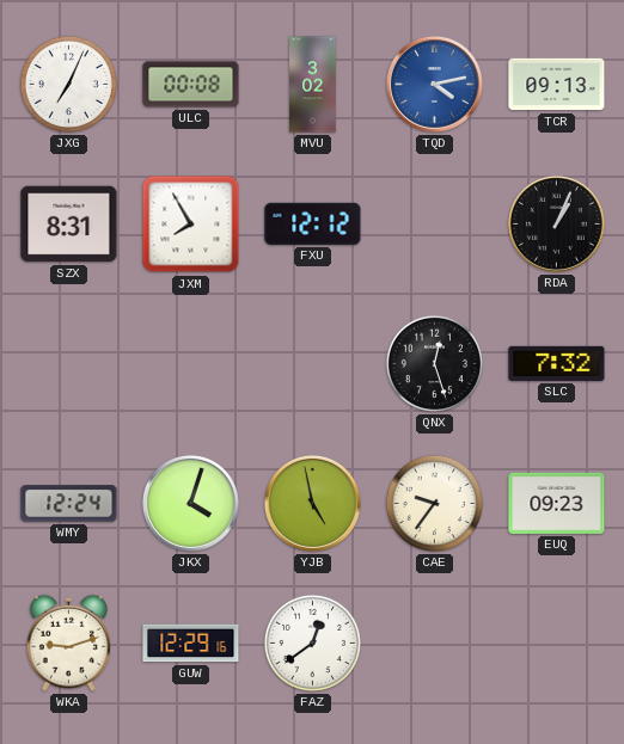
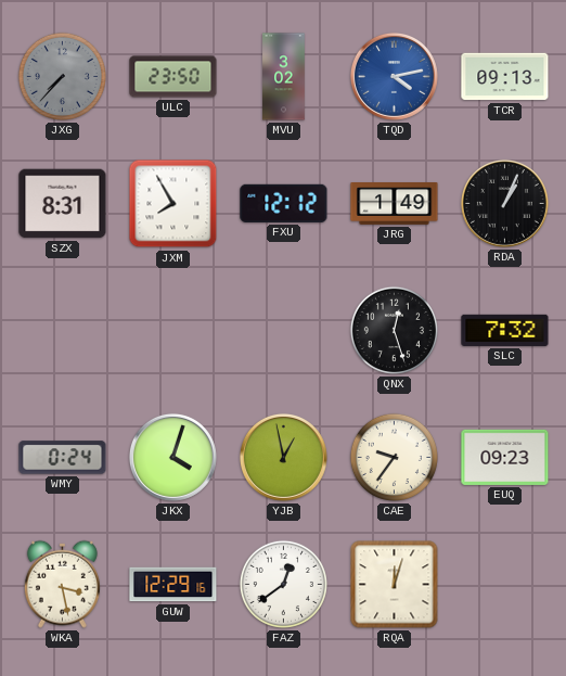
JXG: 7:04 -> 7:37
JXG dial: white -> grey
ULC: 00:08 -> 23:50
JRG: none -> 1:49
WMY: 12:24 -> 0:24
YJB: 4:58 -> 12:58
WKA: 9:12 -> 3:28
RQA: none -> 12:03
